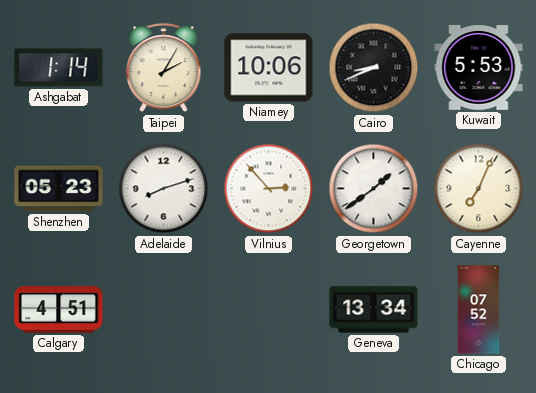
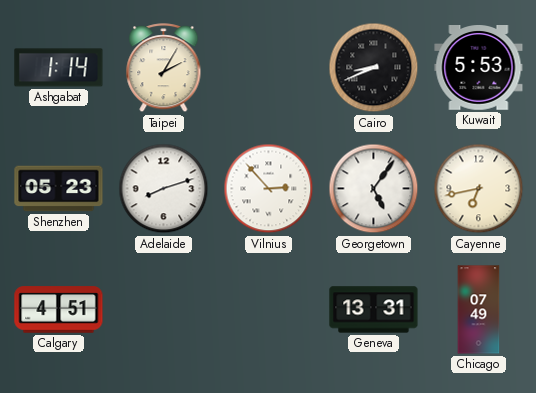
Niamey: 10:06 -> none
Georgetown: 1:39 -> 5:06
Cayenne: 7:04 -> 6:43
Geneva: 13:34 -> 13:31
Chicago: 07:52 -> 07:49
